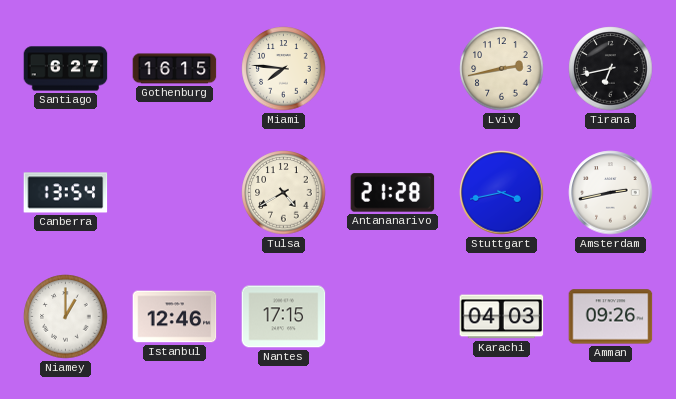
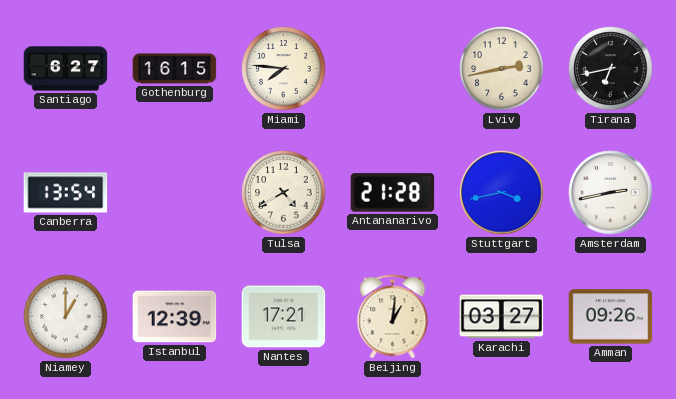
Istanbul: 12:46 -> 12:39
Nantes: 17:15 -> 17:21
Beijing: none -> 1:01
Karachi: 04:03 -> 03:27
